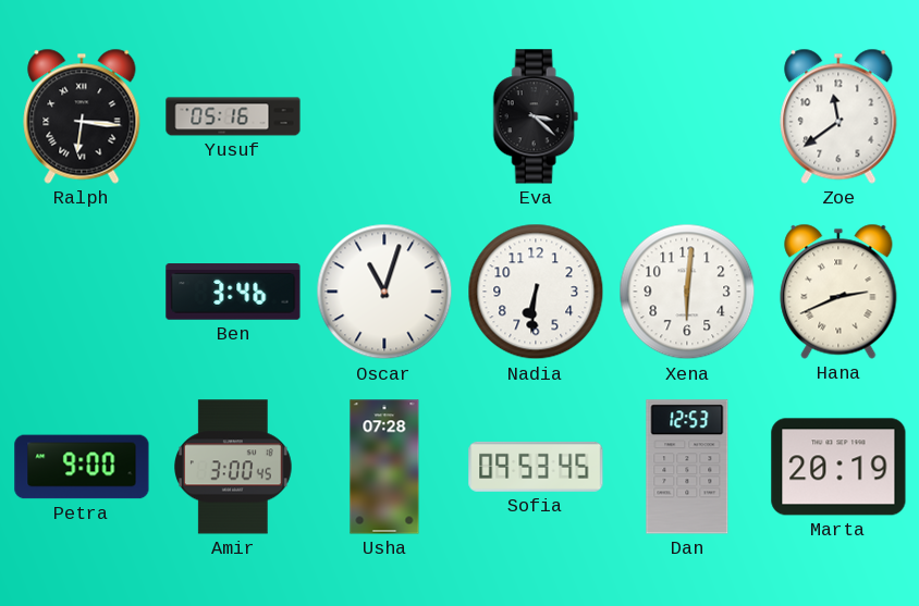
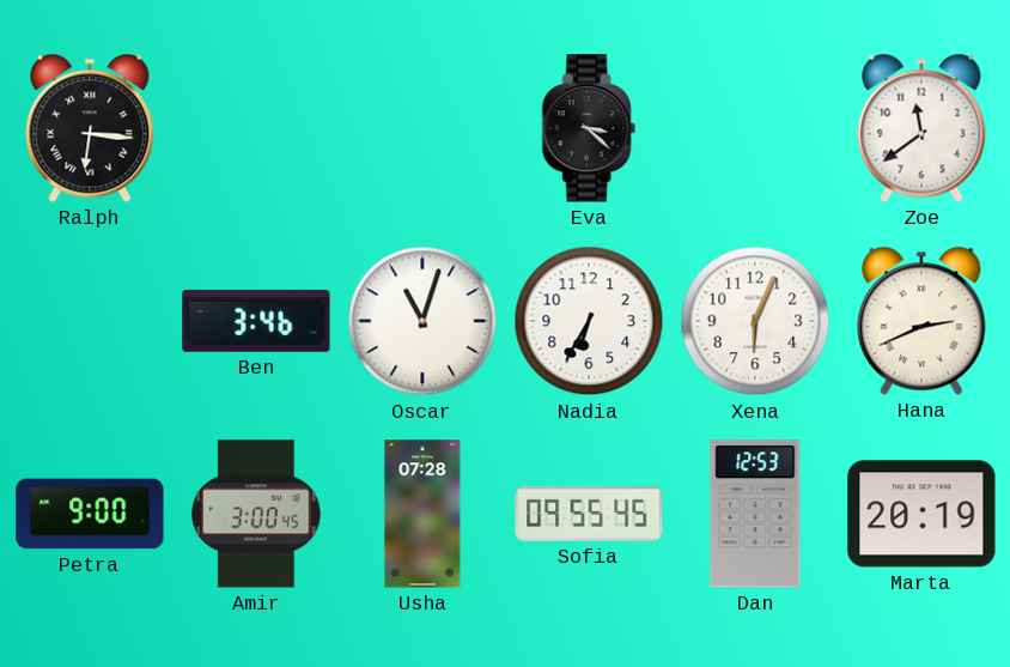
Yusuf: 05:16 -> none
Nadia: 6:31 -> 6:35
Xena: 6:01 -> 6:04
Sofia: 09:53 -> 09:55
